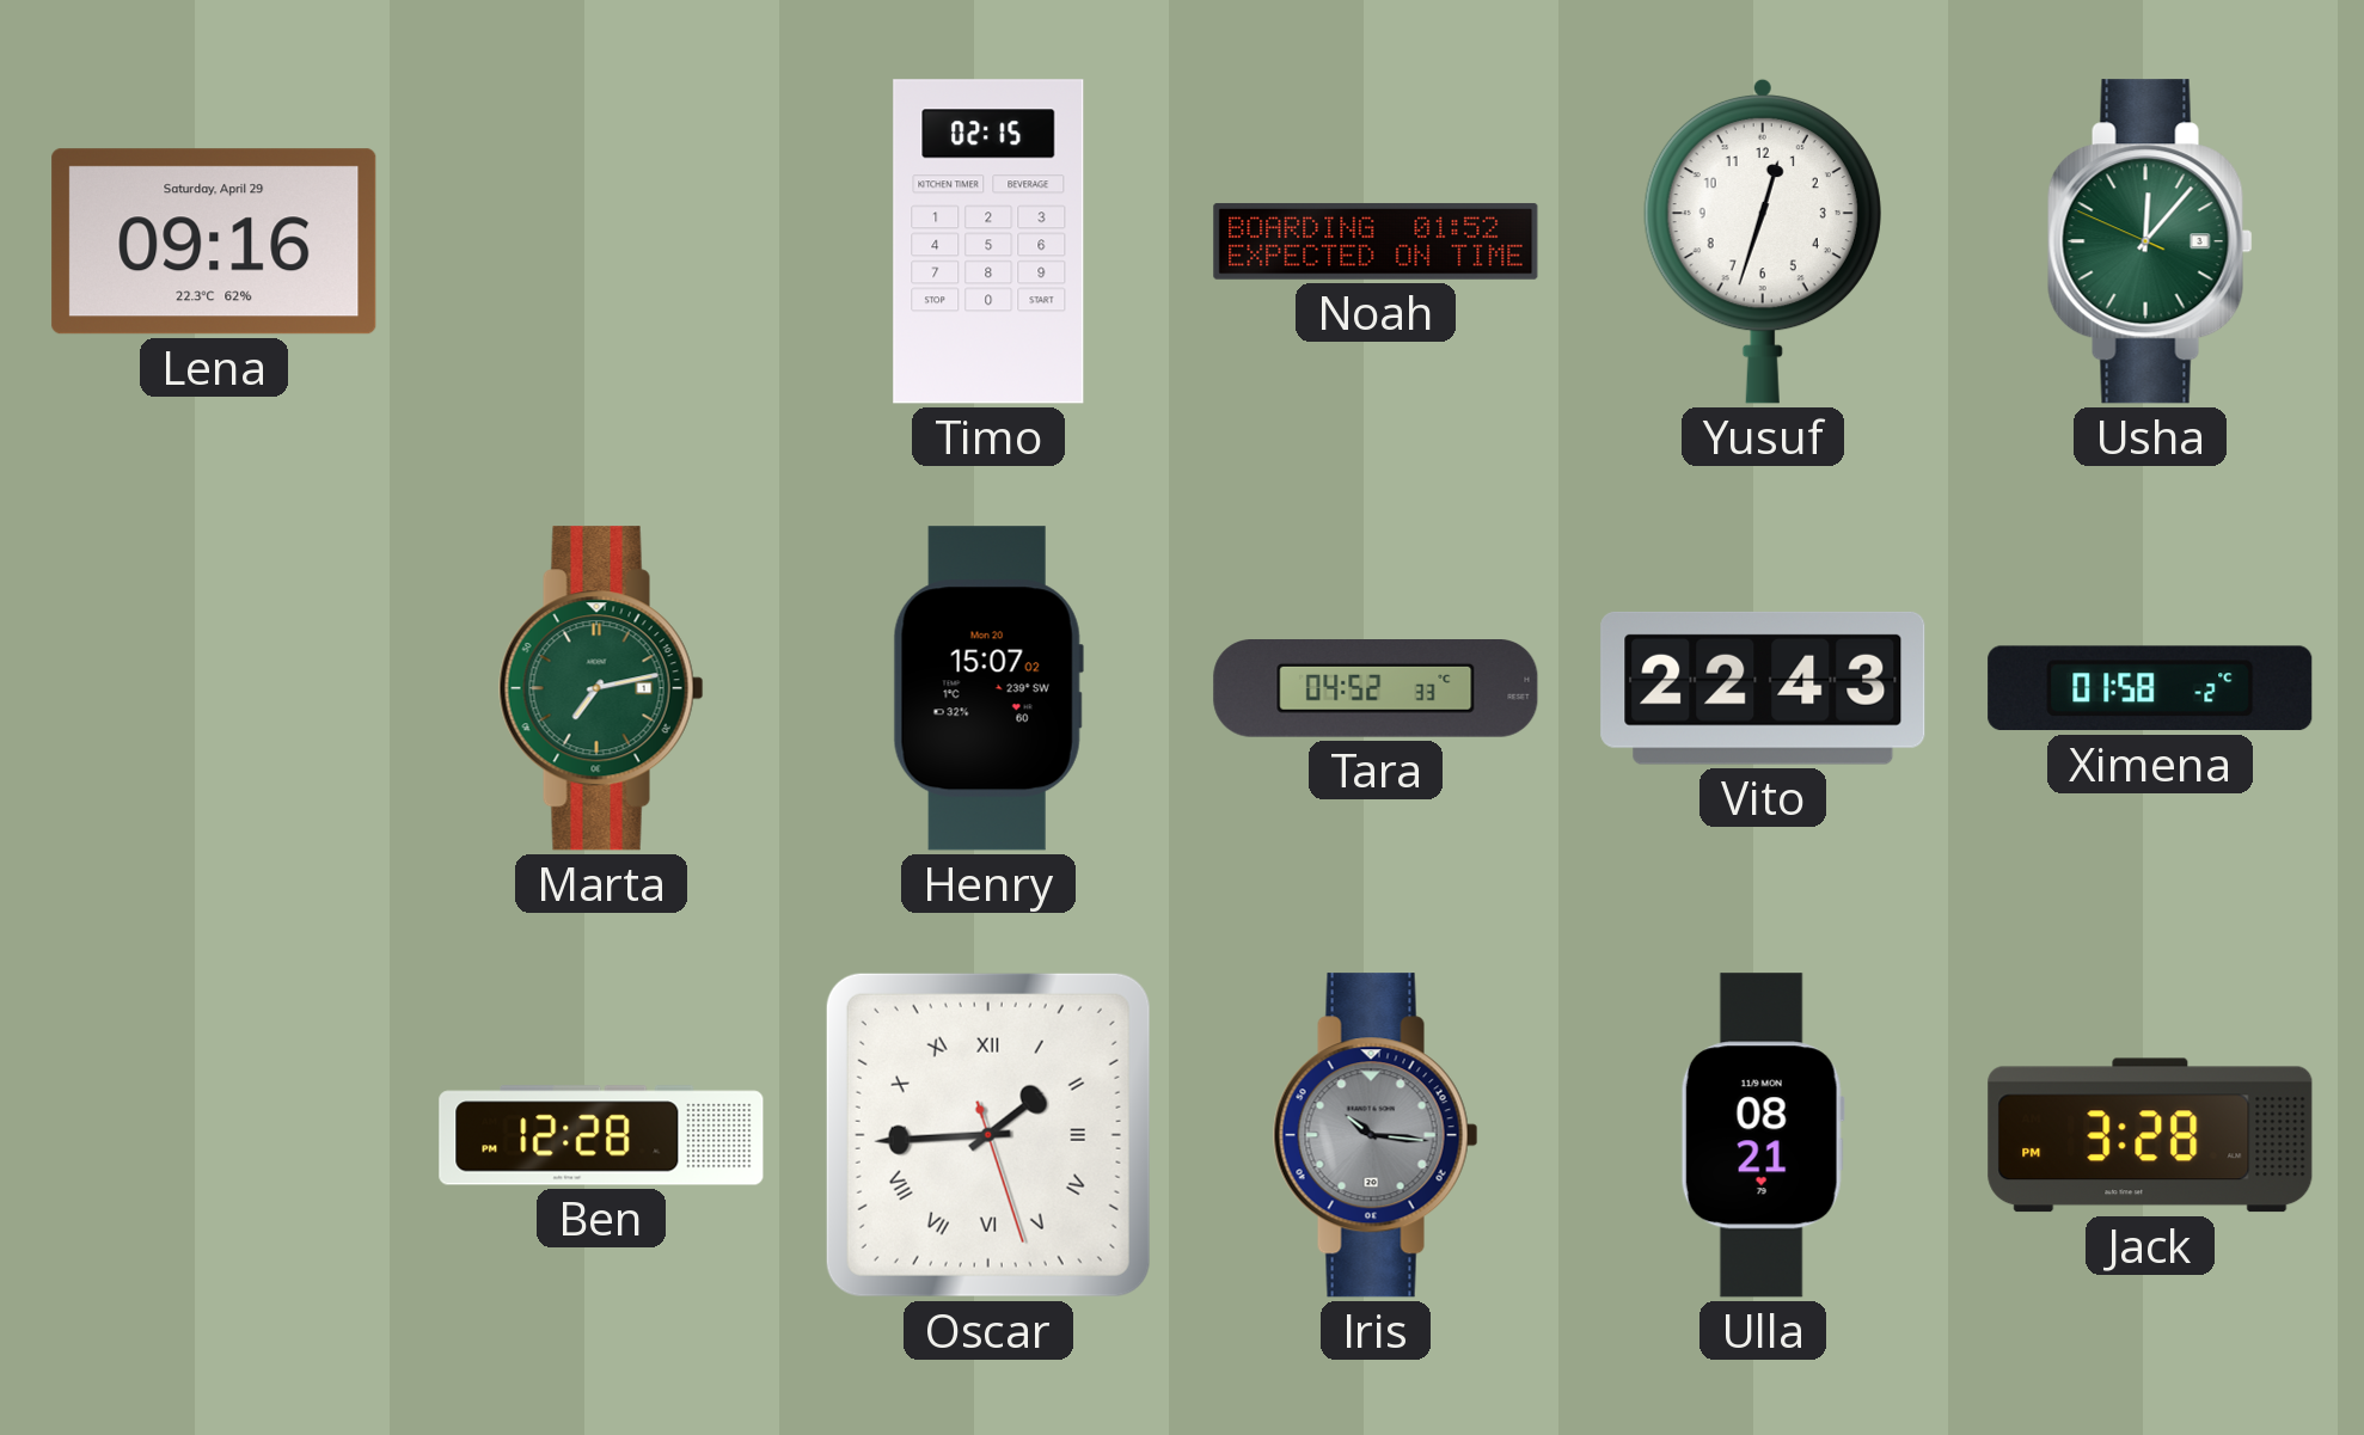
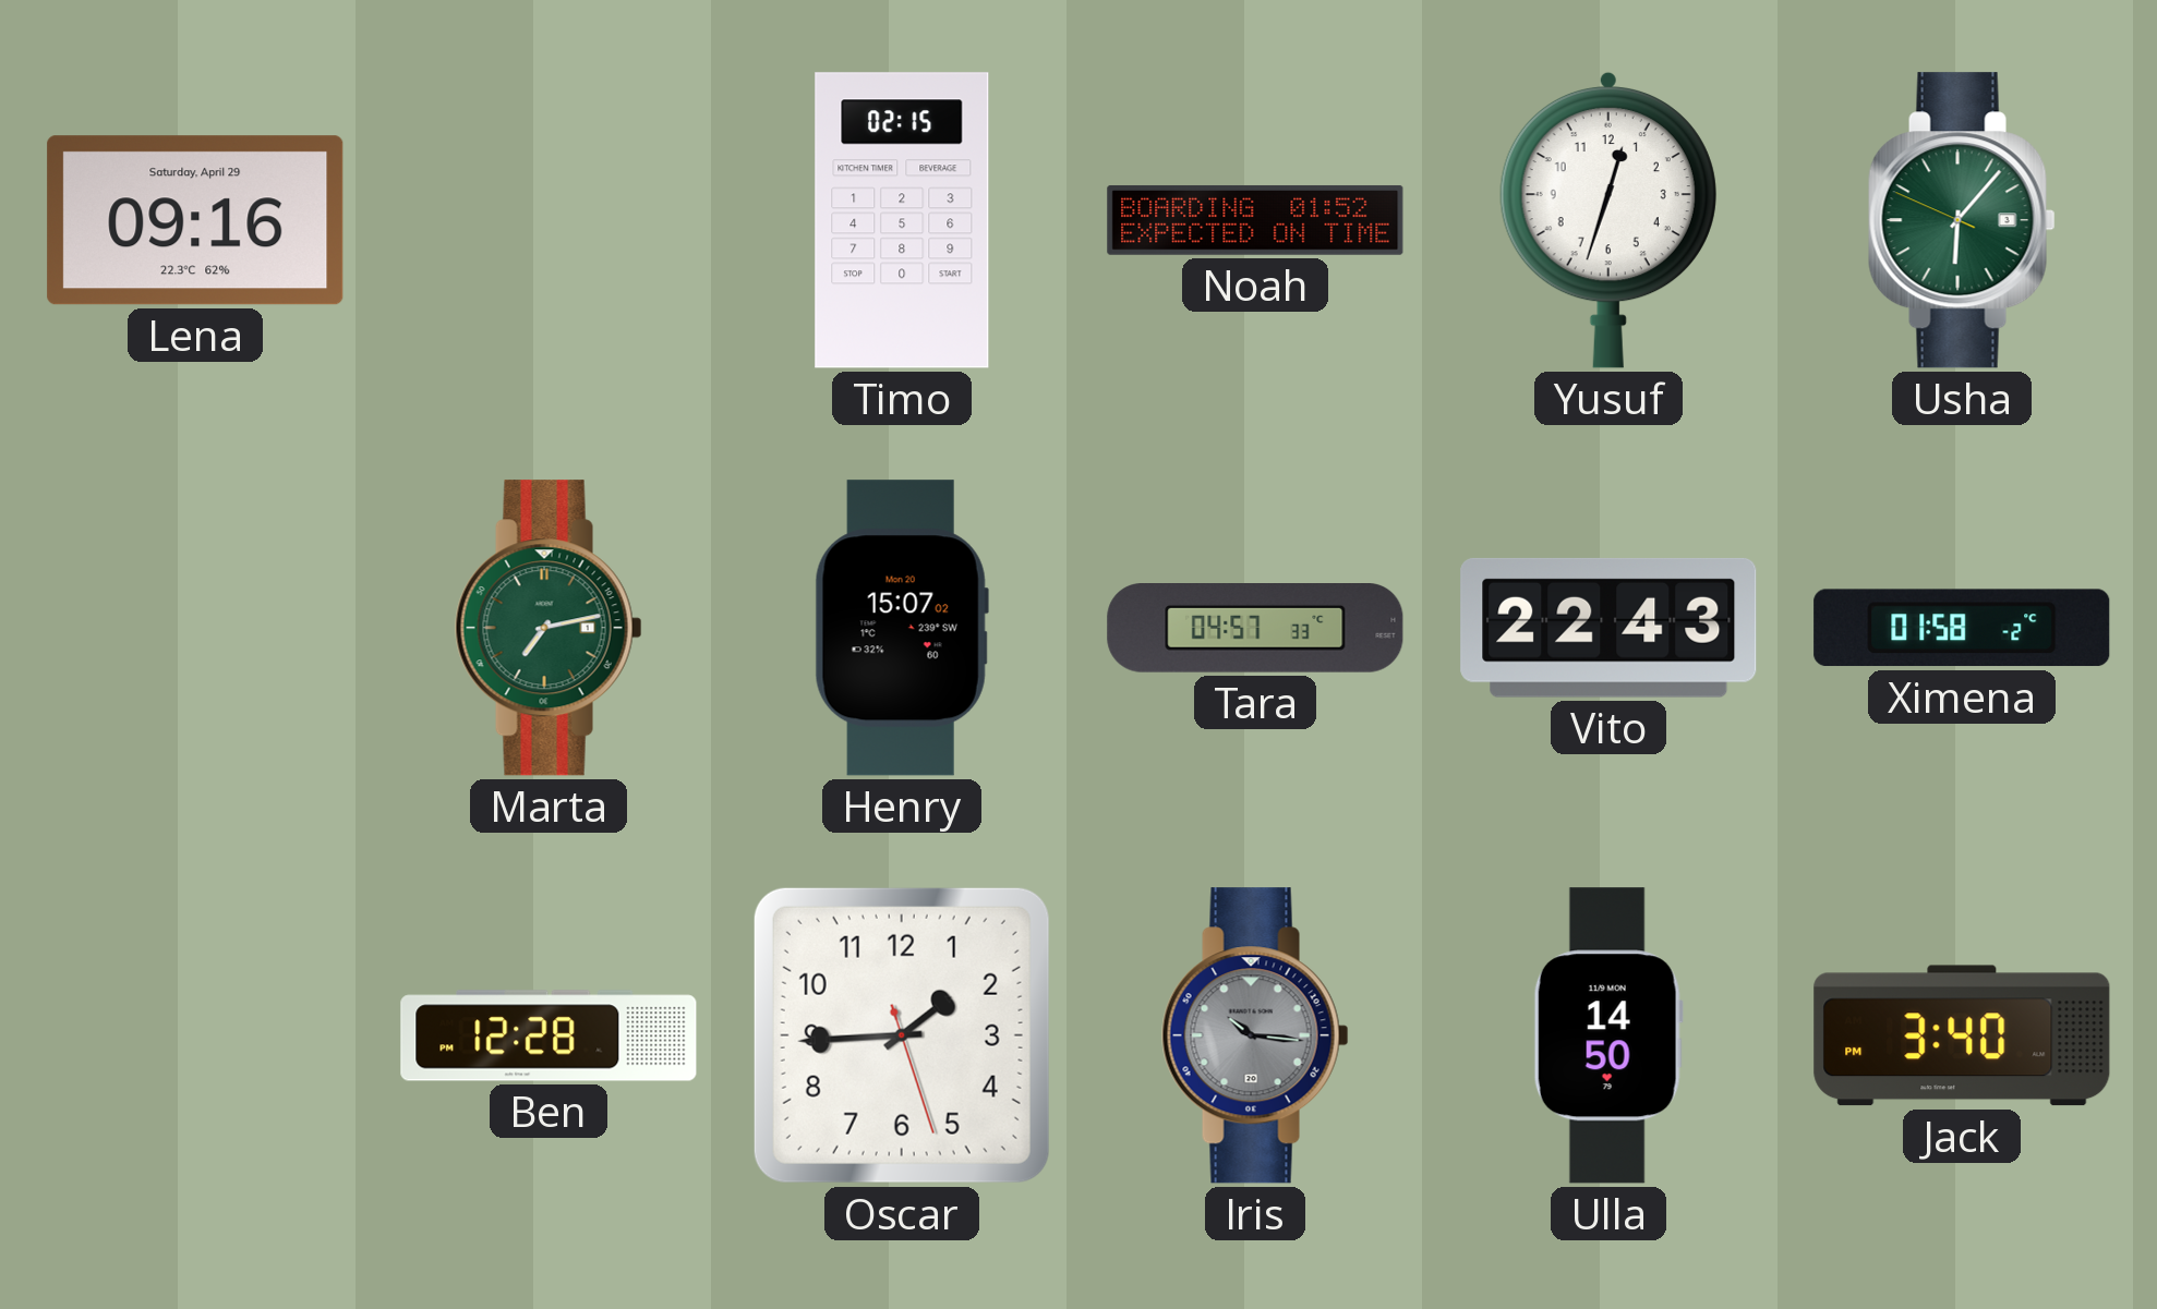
Usha: 12:06 -> 6:06
Tara: 04:52 -> 04:57
Oscar numerals: Roman -> Arabic
Ulla: 08:21 -> 14:50
Jack: 3:28 -> 3:40
